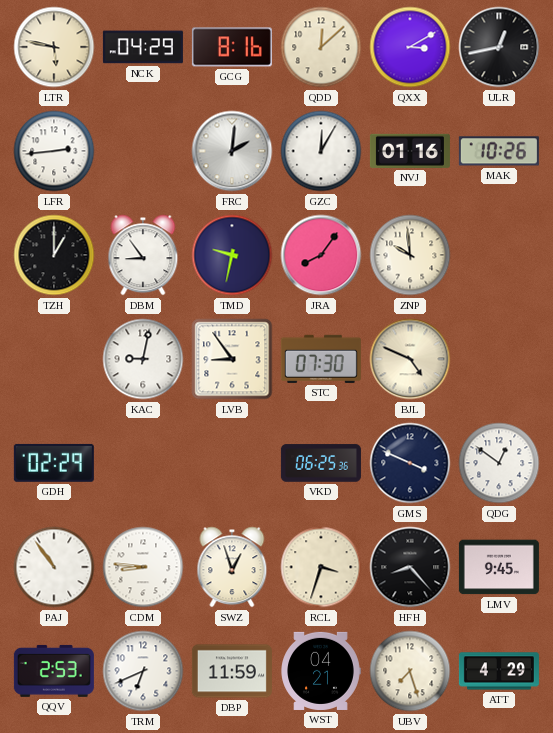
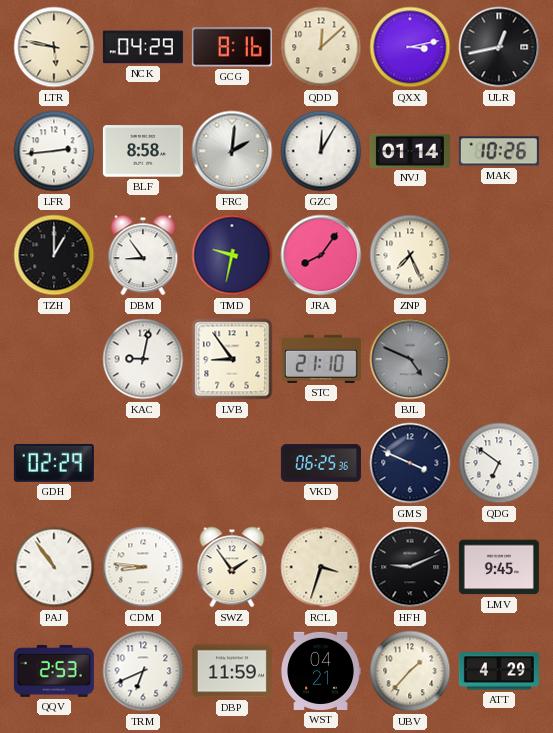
QXX: 3:10 -> 3:13
BLF: none -> 8:58
NVJ: 01:16 -> 01:14
ZNP: 9:59 -> 7:26
STC: 07:30 -> 21:10
BJL dial: cream -> grey
QDG: 12:51 -> 6:51
SWZ: 12:57 -> 1:54
HFH: 8:23 -> 9:11
UBV: 7:27 -> 1:37
